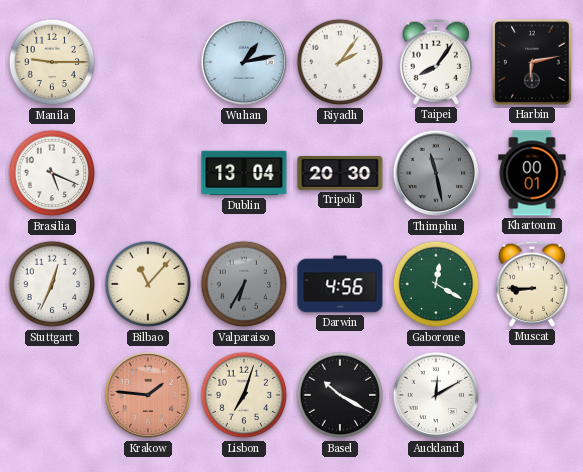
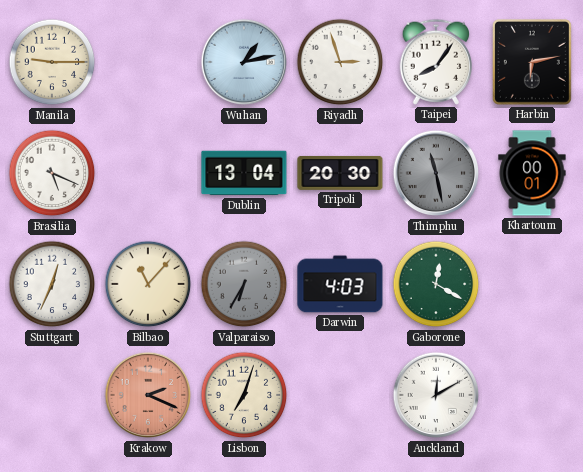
Riyadh: 2:06 -> 2:57
Darwin: 4:56 -> 4:03
Muscat: 8:45 -> none
Krakow: 1:46 -> 2:19
Basel: 10:20 -> none
